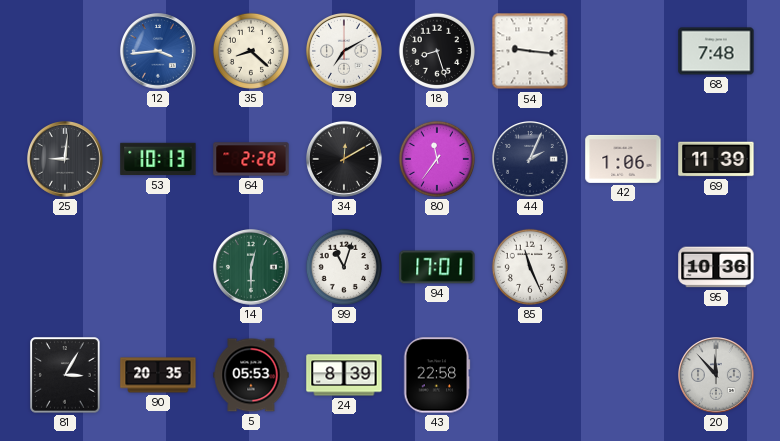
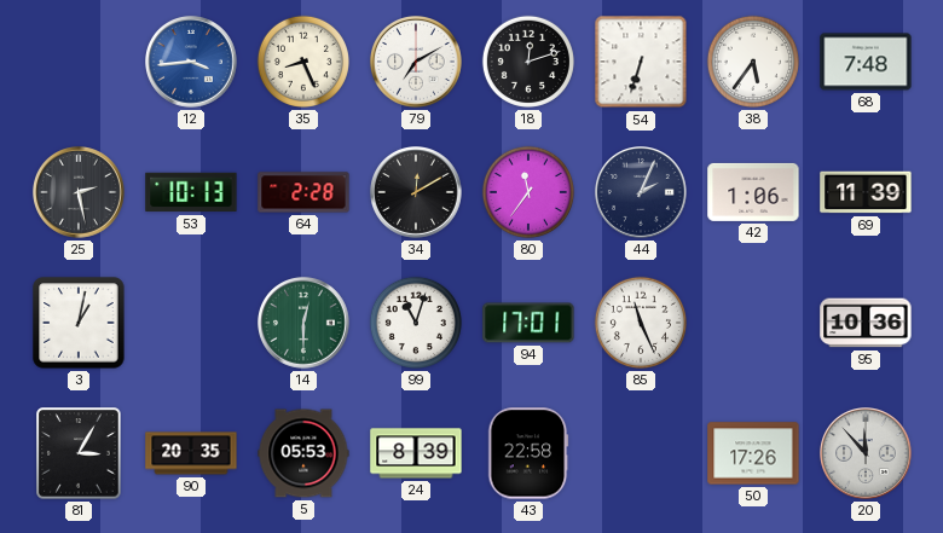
35: 8:22 -> 8:26
18: 8:27 -> 12:12
54: 9:16 -> 6:33
38: none -> 5:36
25: 9:01 -> 2:28
3: none -> 1:02
50: none -> 17:26
